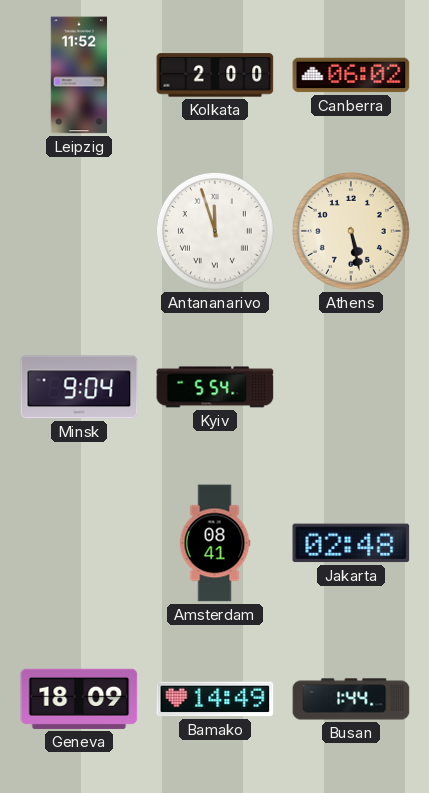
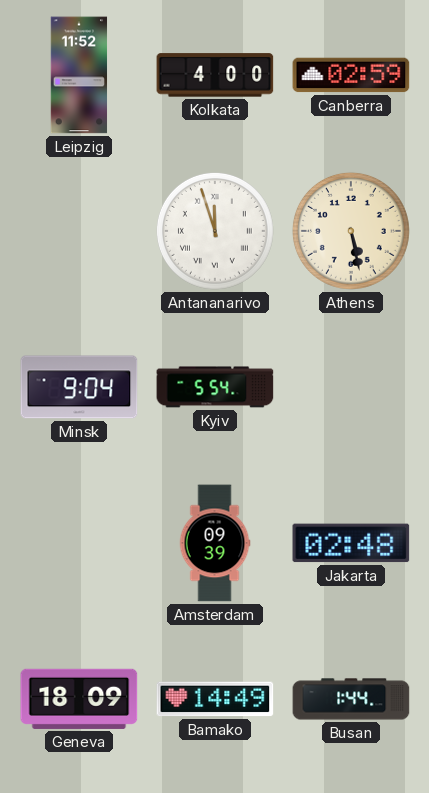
Kolkata: 2:00 -> 4:00
Canberra: 06:02 -> 02:59
Amsterdam: 08:41 -> 09:39
